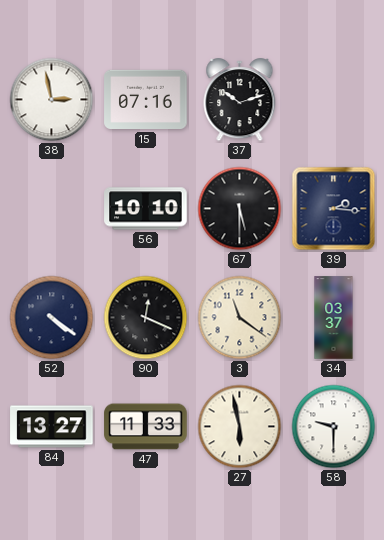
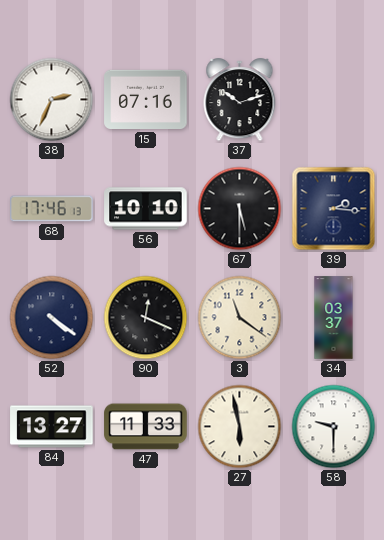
38: 2:58 -> 2:34
68: none -> 17:46
